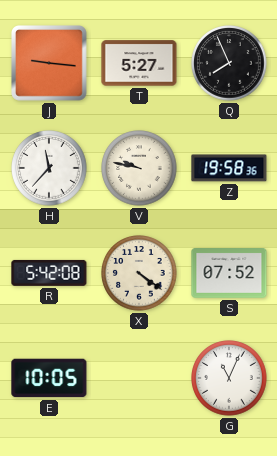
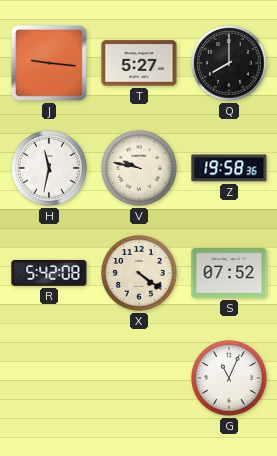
Q: 7:56 -> 8:00
H: 11:37 -> 11:32
E: 10:05 -> none
